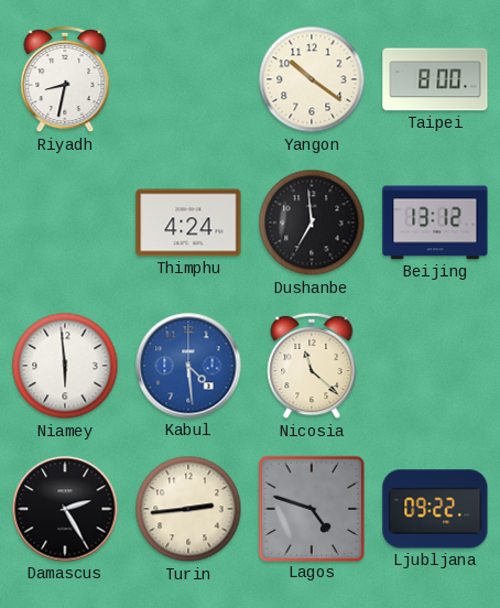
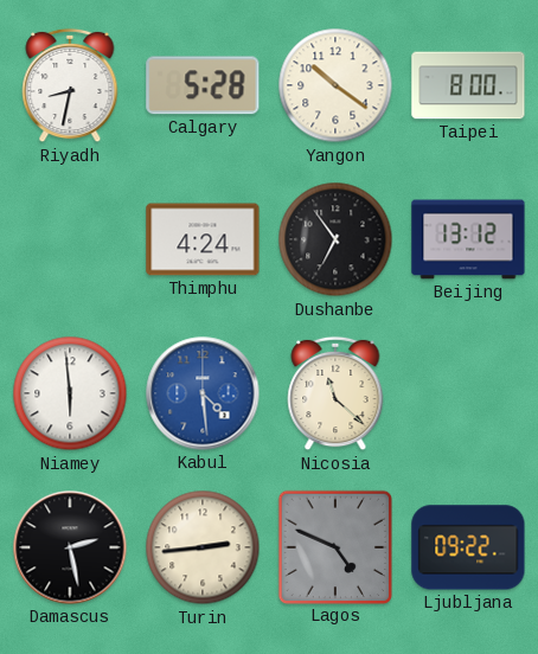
Calgary: none -> 5:28
Dushanbe: 6:59 -> 6:54
Damascus: 2:25 -> 2:28
Lagos: 4:48 -> 4:49
